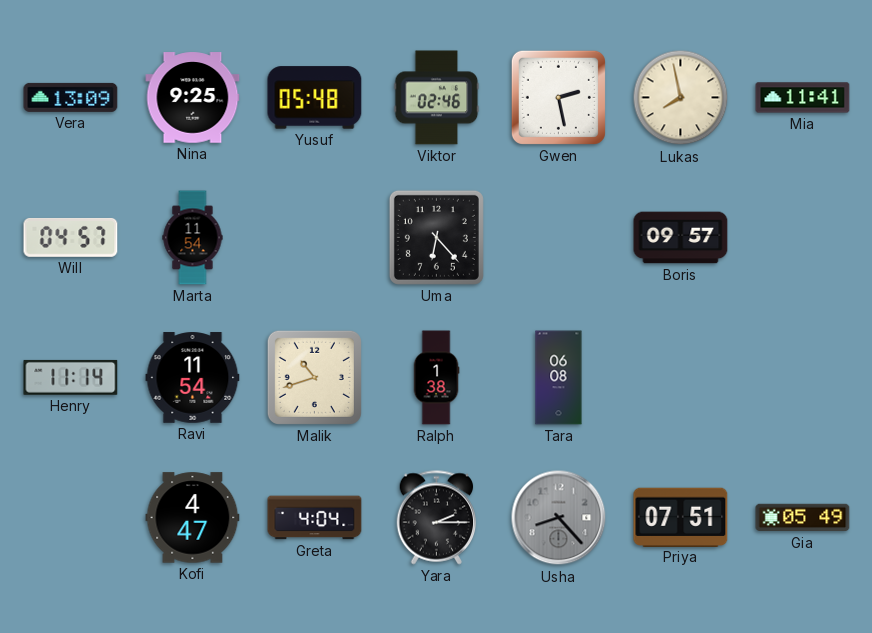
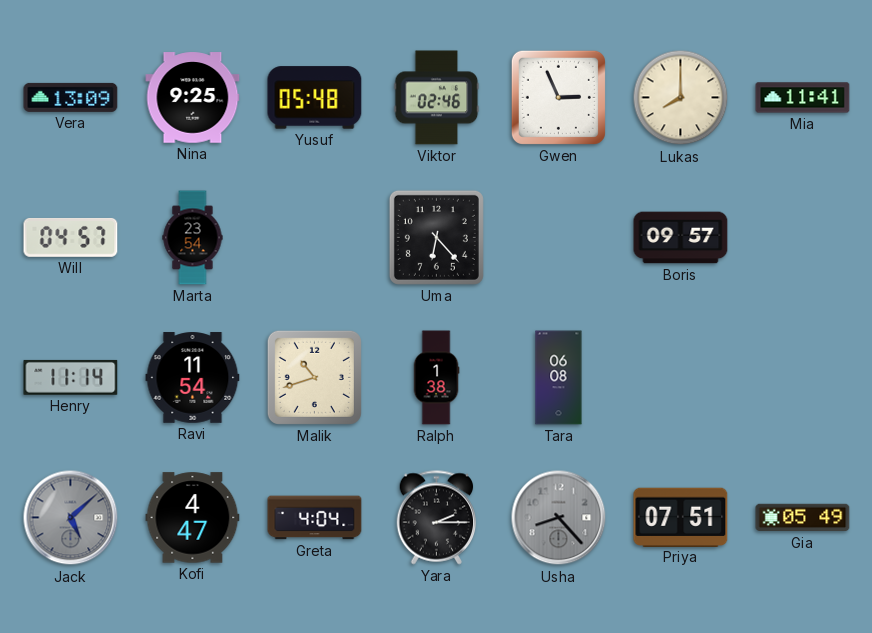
Gwen: 2:28 -> 2:56
Lukas: 7:58 -> 8:00
Marta: 11:54 -> 23:54
Jack: none -> 5:08
